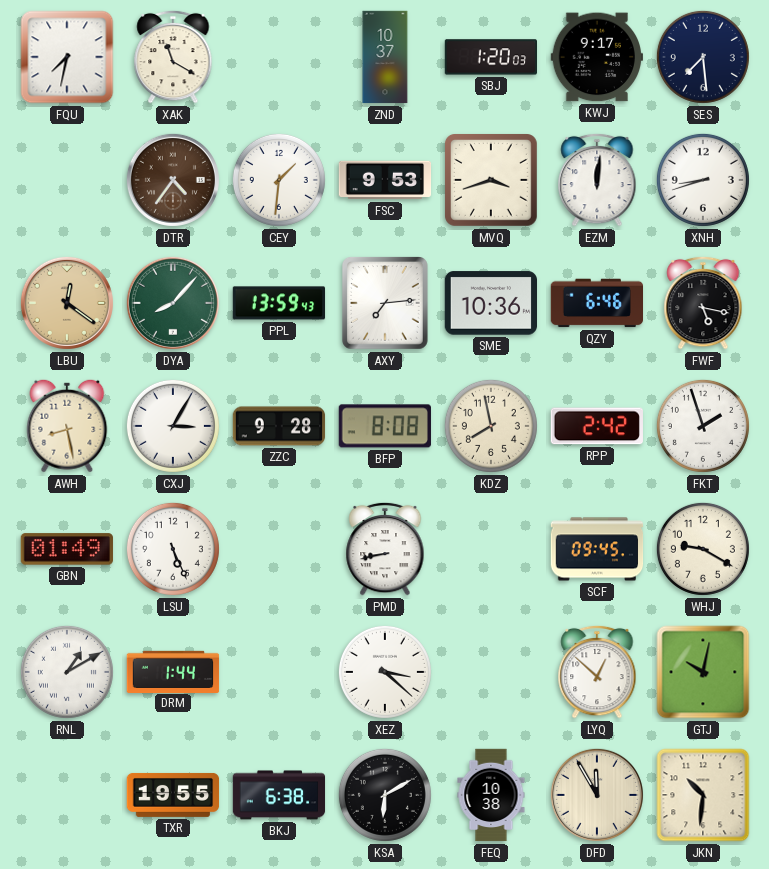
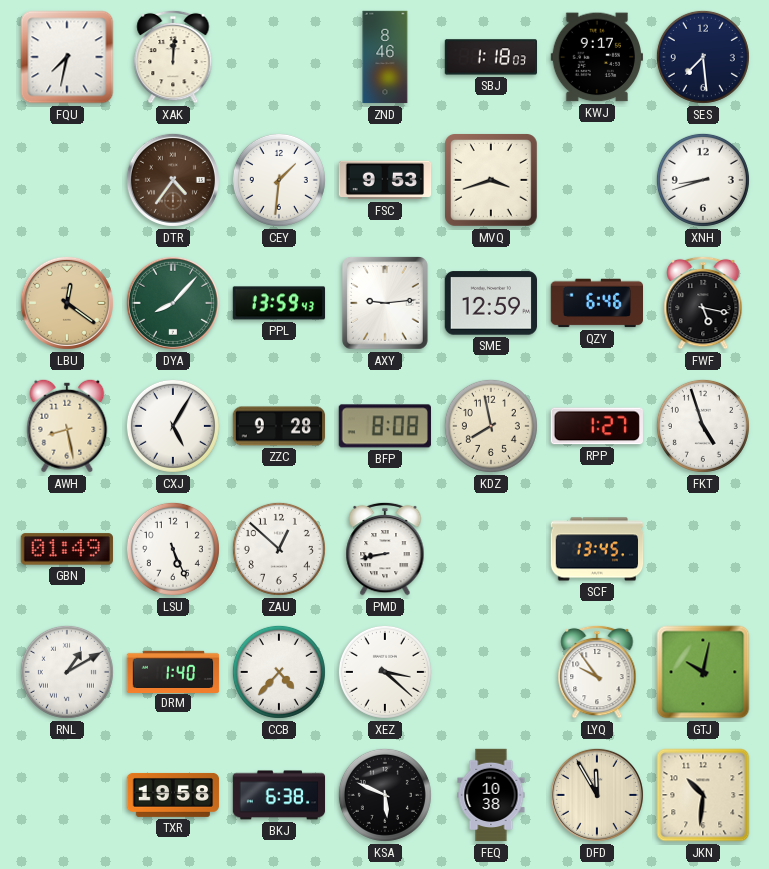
XAK: 11:20 -> 12:01
ZND: 10:37 -> 8:46
SBJ: 1:20 -> 1:18
EZM: 12:01 -> none
AXY: 7:14 -> 9:14
SME: 10:36 -> 12:59
CXJ: 3:05 -> 5:05
RPP: 2:42 -> 1:27
FKT: 1:57 -> 4:57
ZAU: none -> 12:52
SCF: 09:45 -> 13:45
WHJ: 9:20 -> none
DRM: 1:44 -> 1:40
CCB: none -> 4:37
LYQ: 12:52 -> 9:54
TXR: 19:55 -> 19:58
KSA: 6:10 -> 5:49
